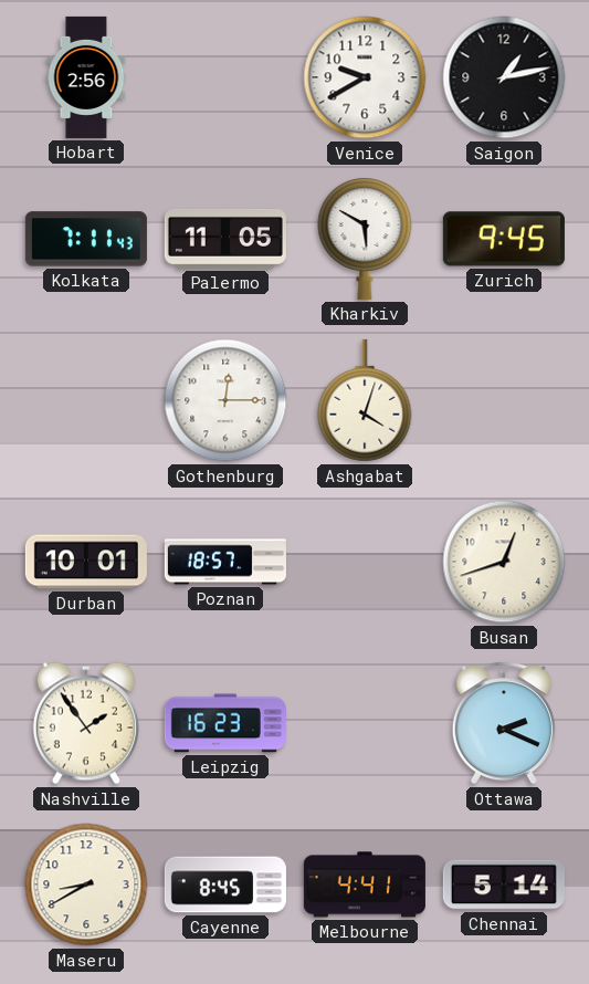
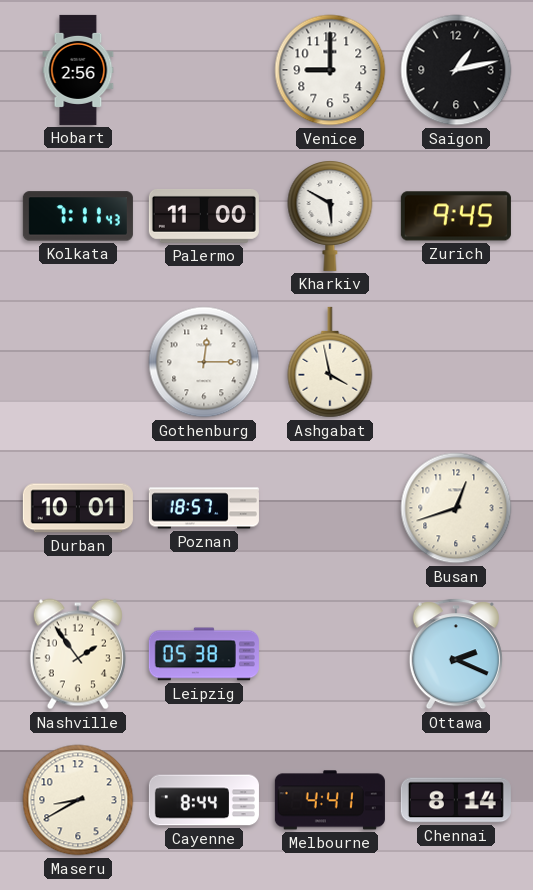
Venice: 9:40 -> 9:00
Palermo: 11:05 -> 11:00
Ashgabat: 4:03 -> 3:58
Leipzig: 16:23 -> 05:38
Cayenne: 8:45 -> 8:44
Chennai: 5:14 -> 8:14
